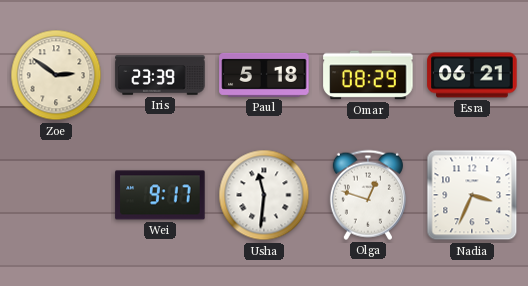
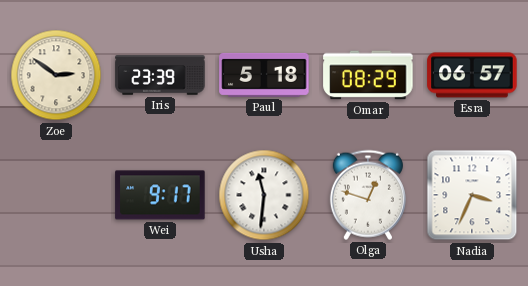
Esra: 06:21 -> 06:57
